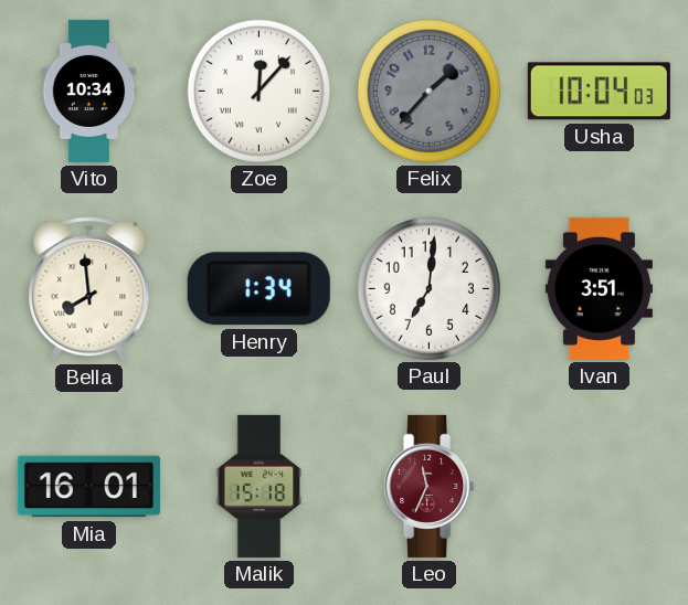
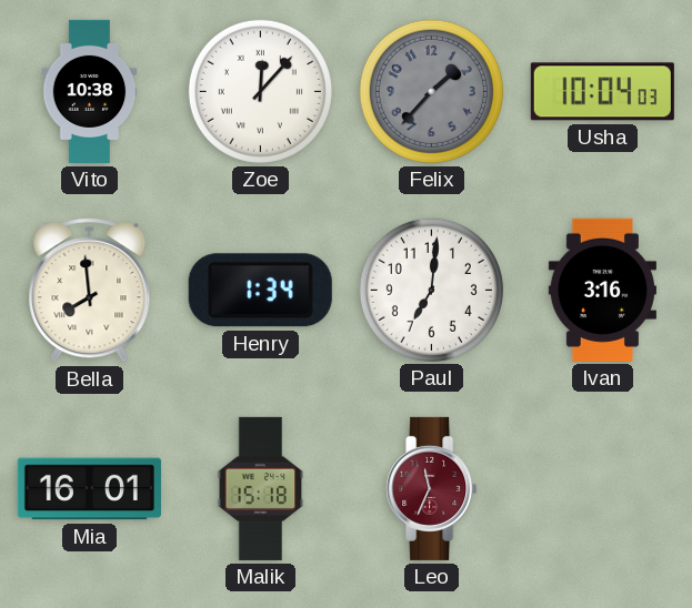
Vito: 10:34 -> 10:38
Ivan: 3:51 -> 3:16
